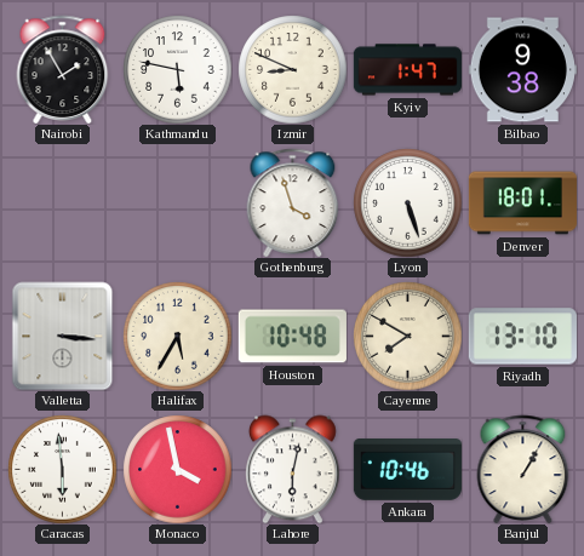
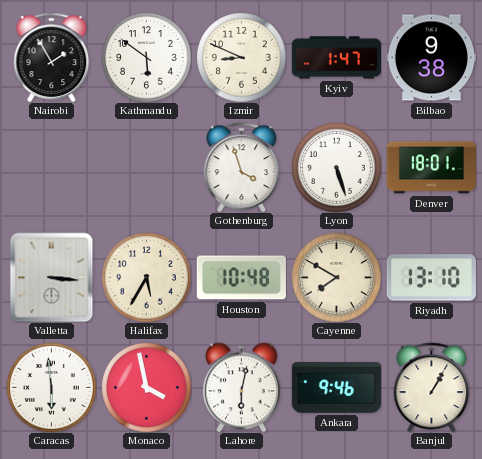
Kathmandu: 5:47 -> 5:51
Ankara: 10:46 -> 9:46
